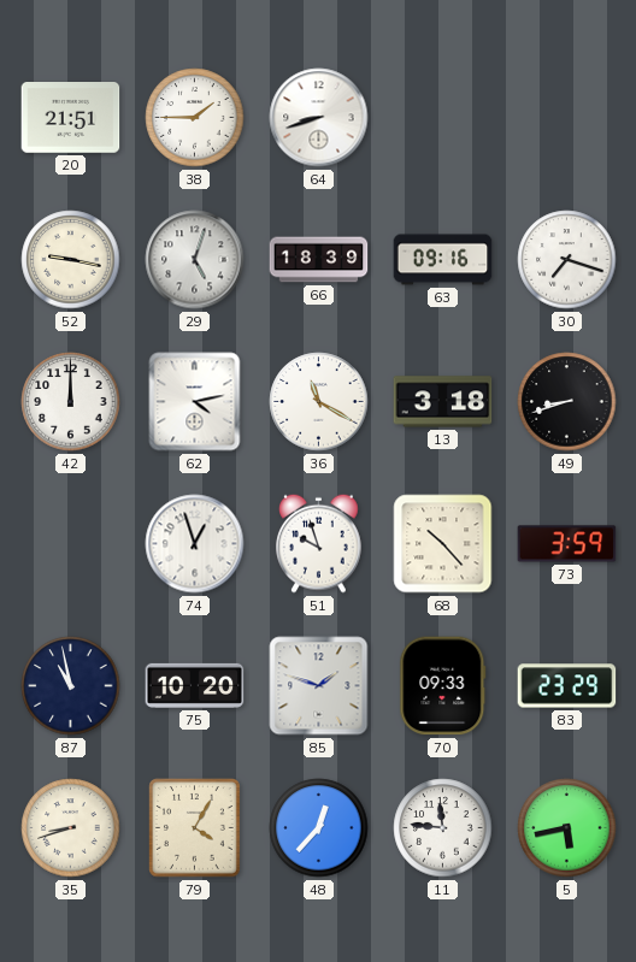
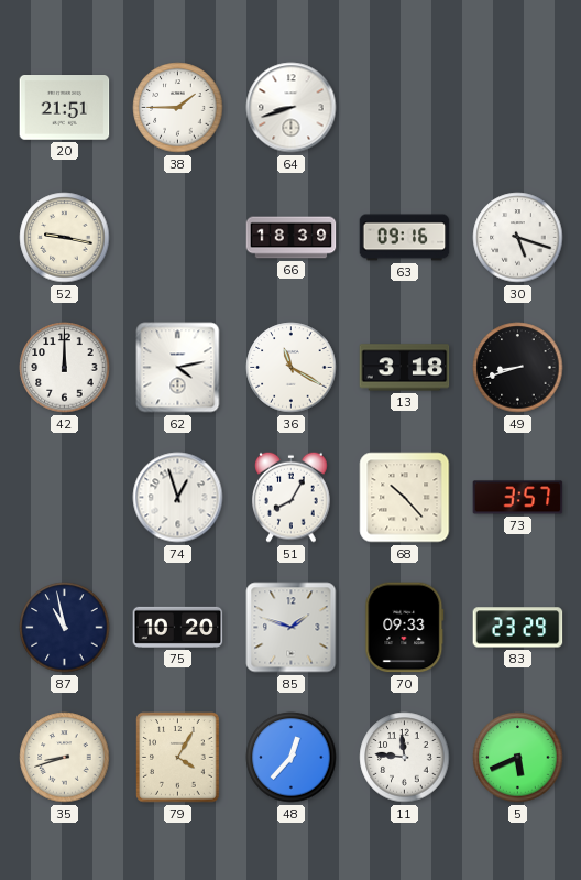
29: 5:03 -> none
30: 7:18 -> 5:18
51: 9:57 -> 8:05
73: 3:59 -> 3:57
5: 5:43 -> 5:41
